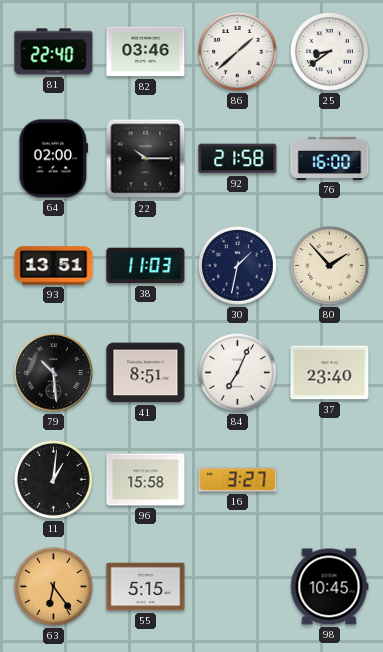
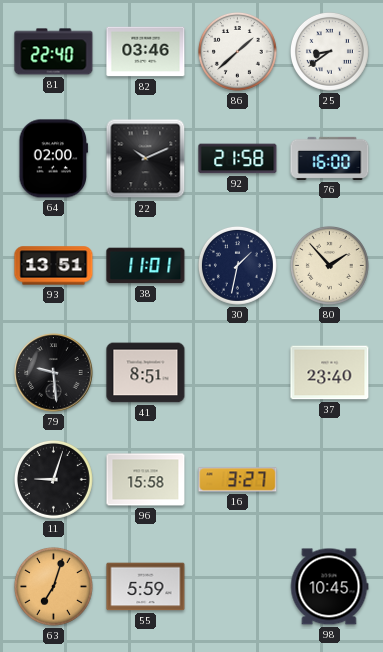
22: 10:15 -> 10:11
38: 11:03 -> 11:01
79: 10:29 -> 9:29
84: 7:04 -> none
11: 1:01 -> 9:03
63: 6:24 -> 7:03
55: 5:15 -> 5:59
